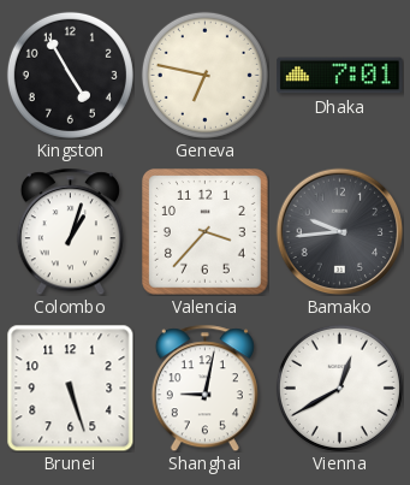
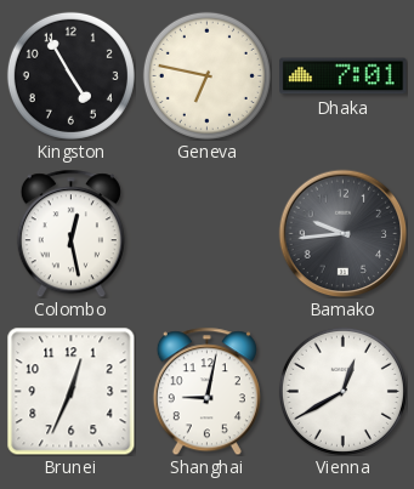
Colombo: 1:03 -> 12:28
Valencia: 3:37 -> none
Brunei: 5:27 -> 12:34
